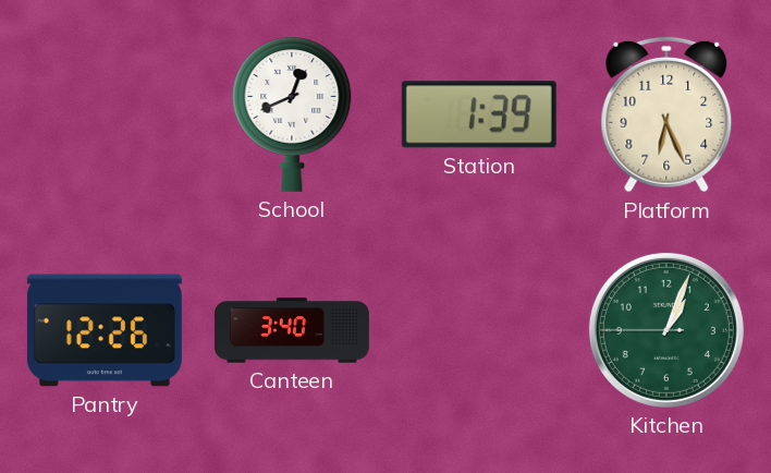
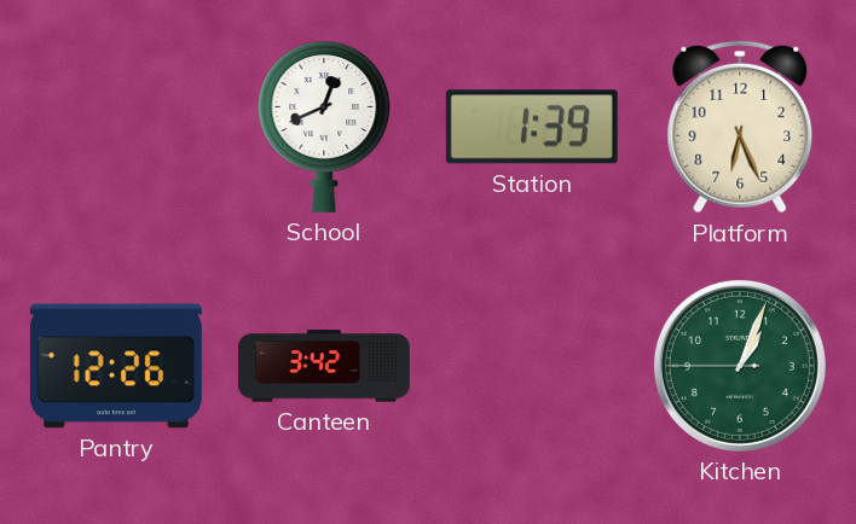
Canteen: 3:40 -> 3:42
